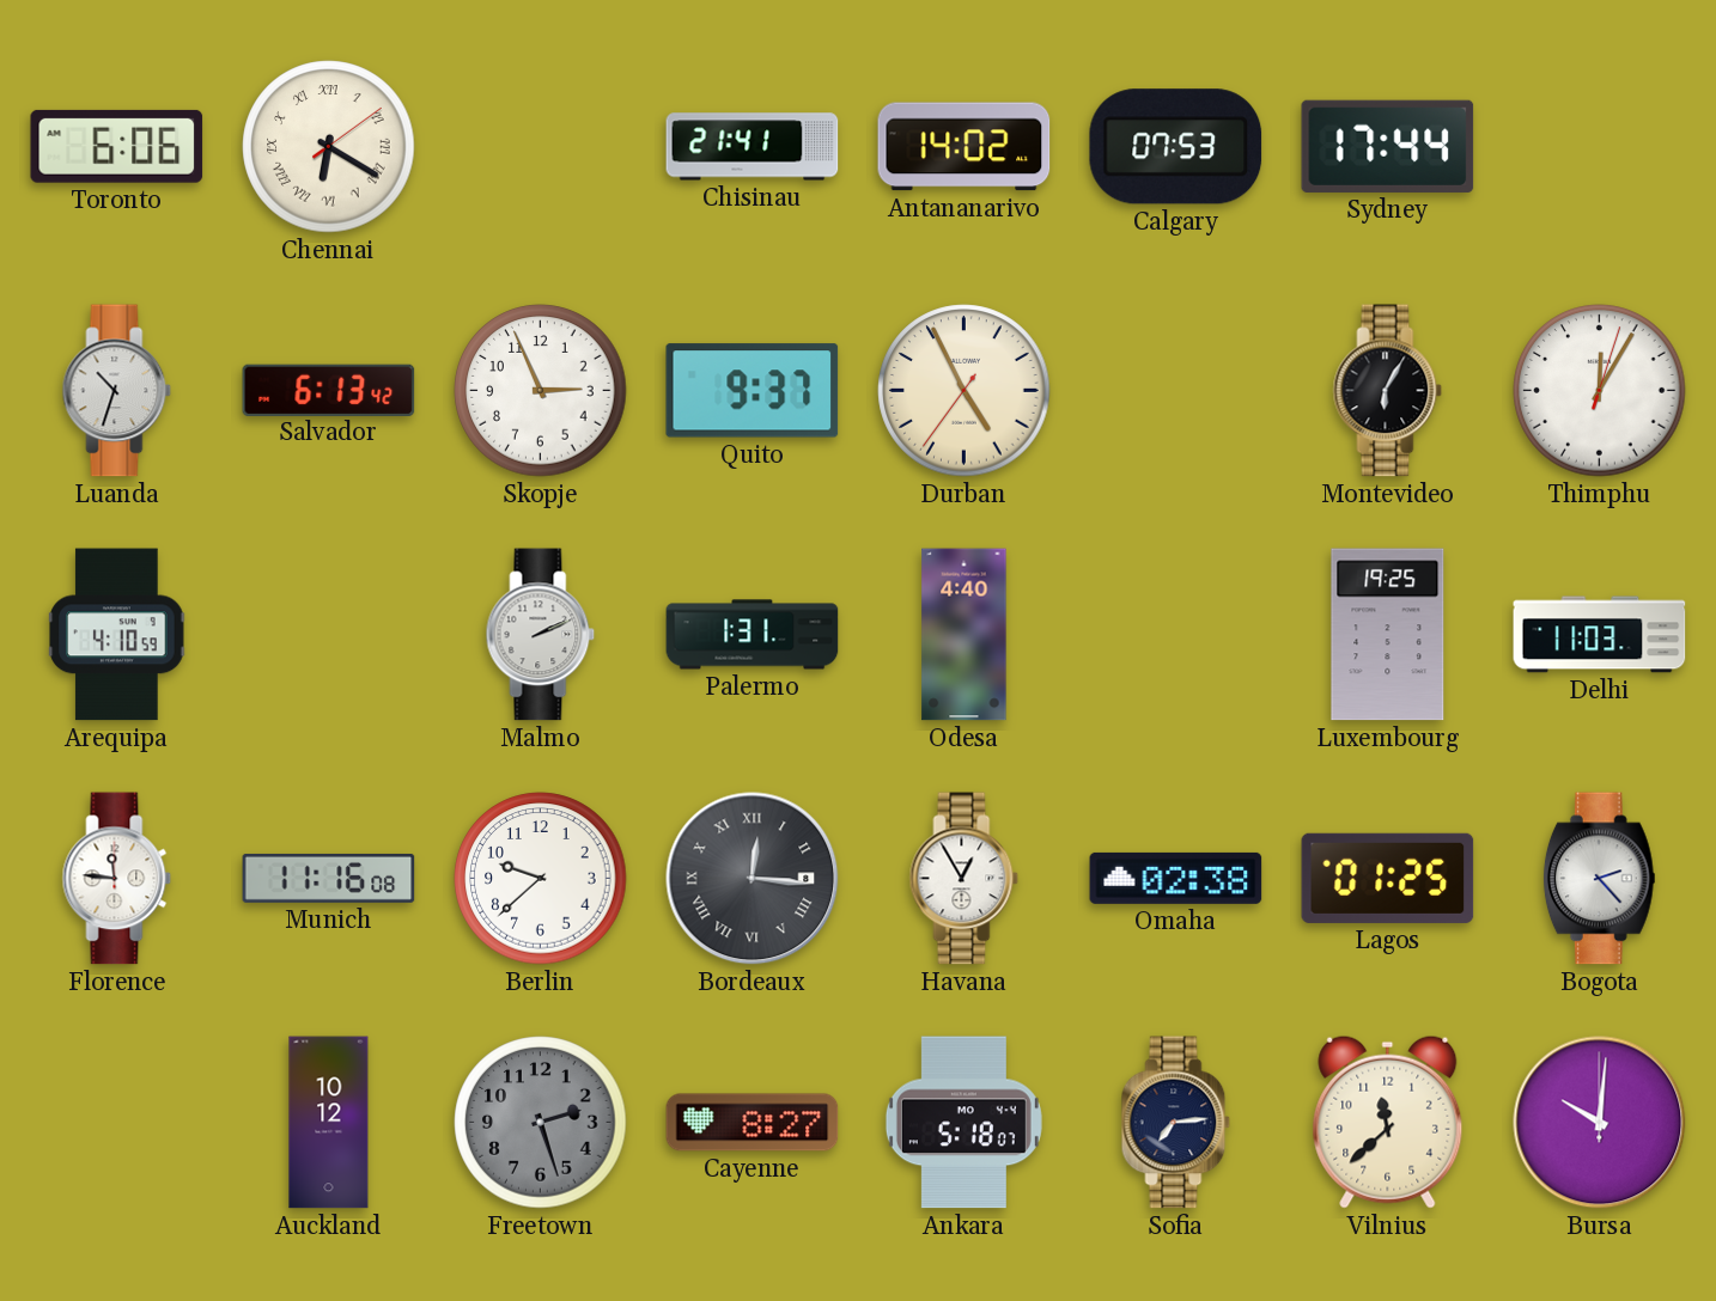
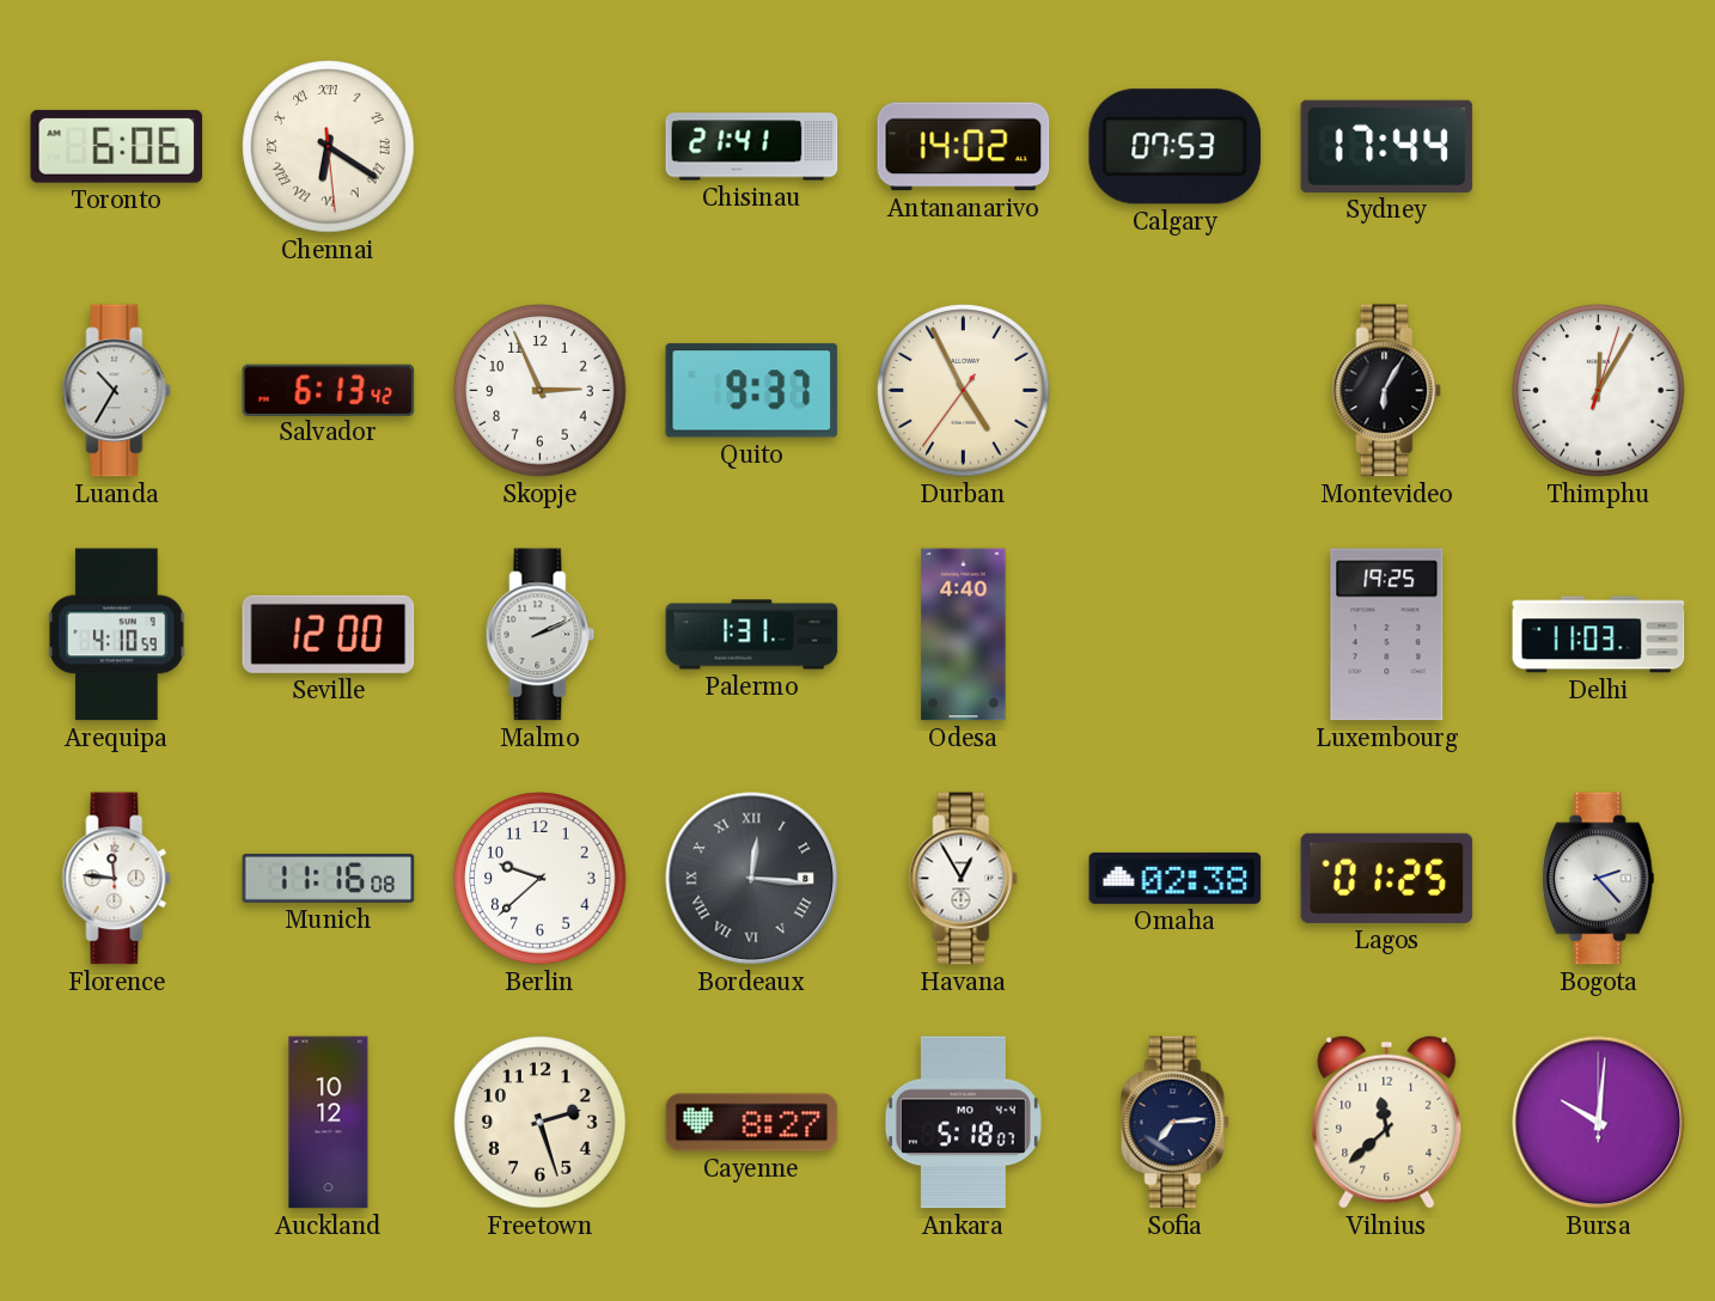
Chennai: 6:20:09 -> 6:20:29
Luanda: 10:33 -> 10:35
Seville: none -> 12:00
Freetown dial: grey -> cream
